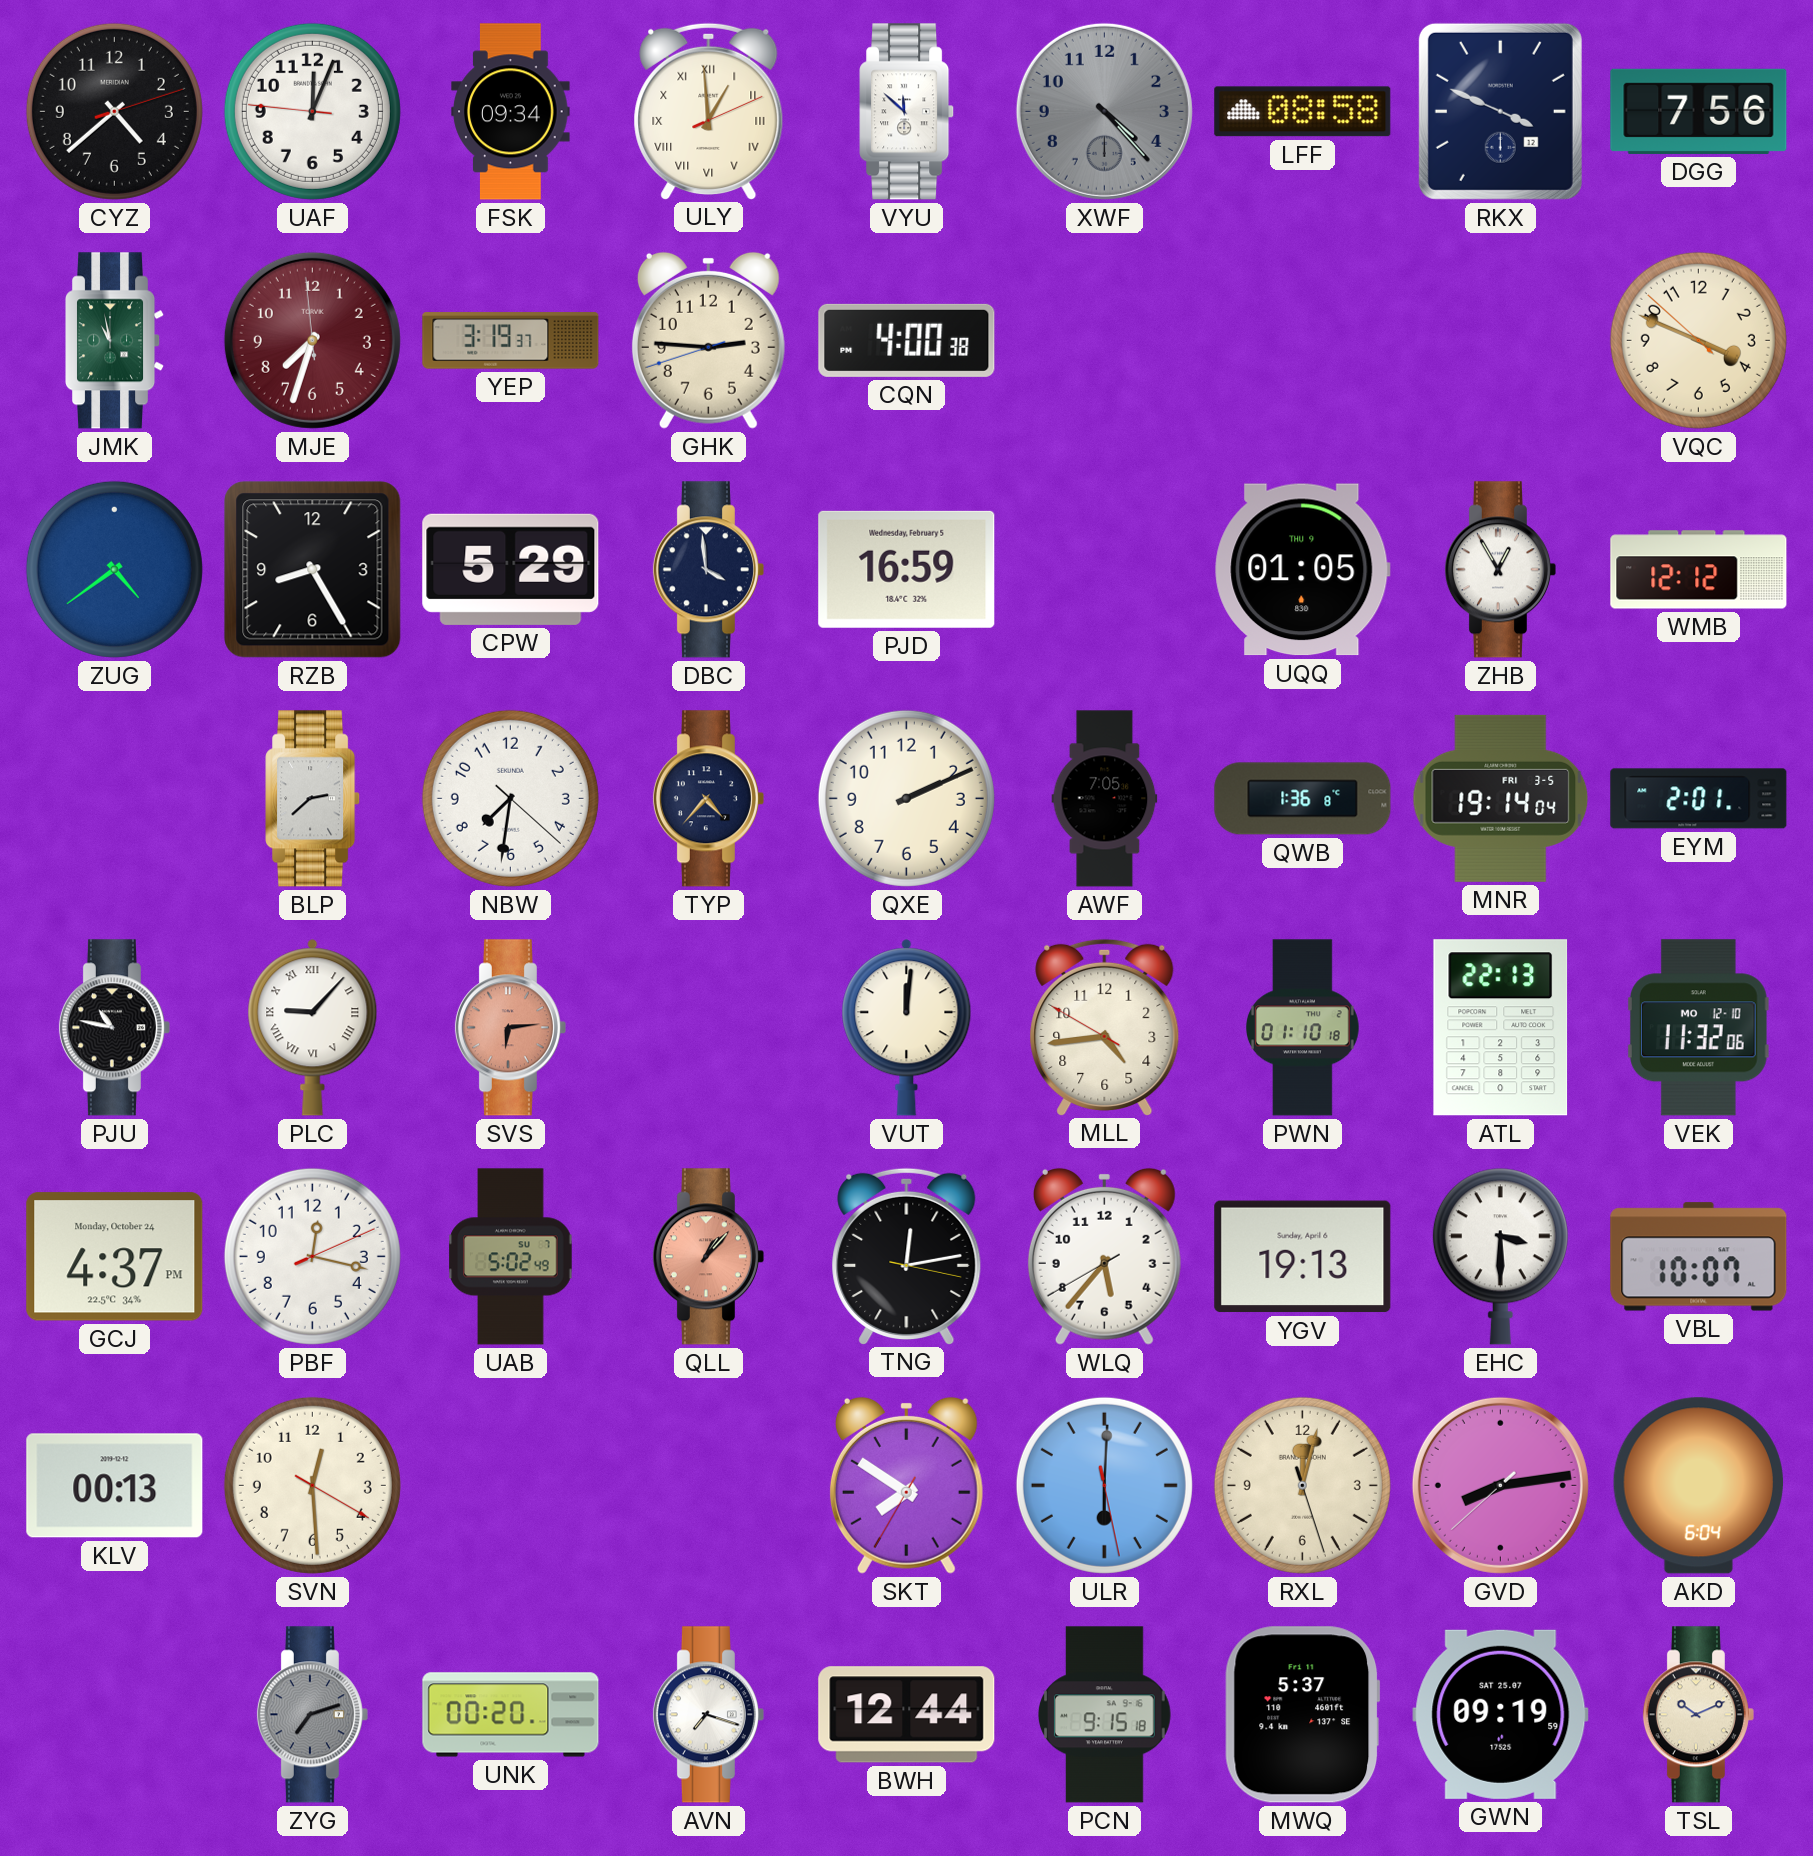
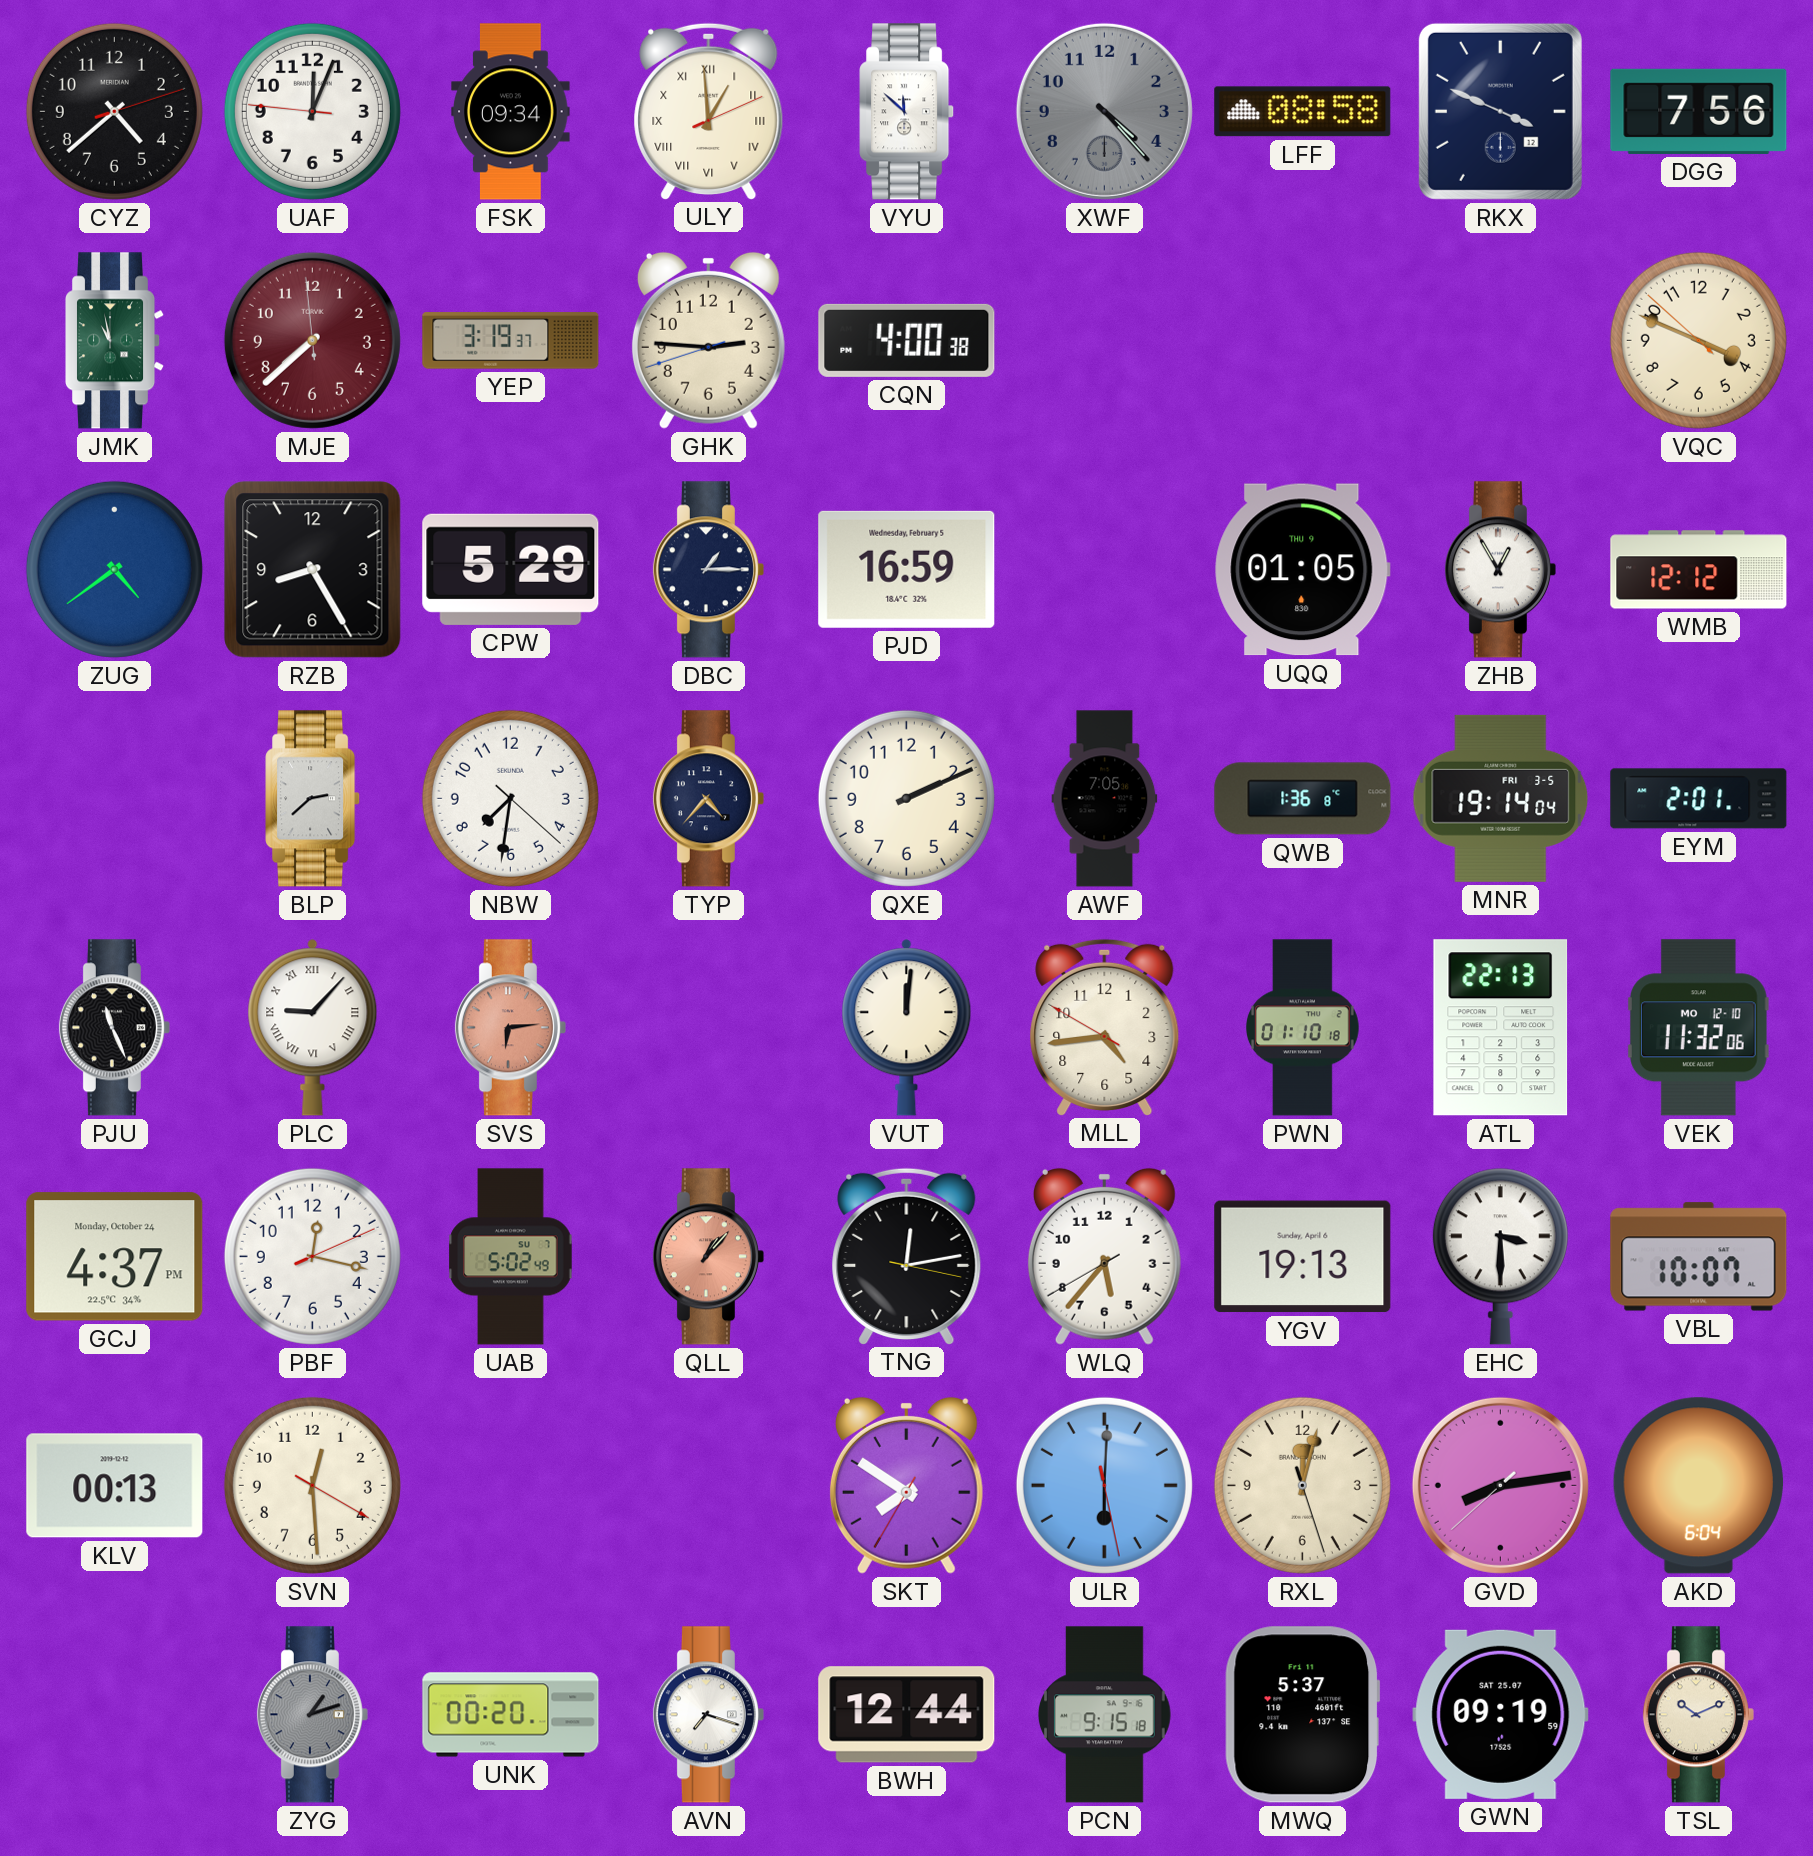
MJE: 7:32 -> 7:37
DBC: 3:59 -> 1:15
PJU: 10:47 -> 11:26
ZYG: 7:12 -> 1:12
